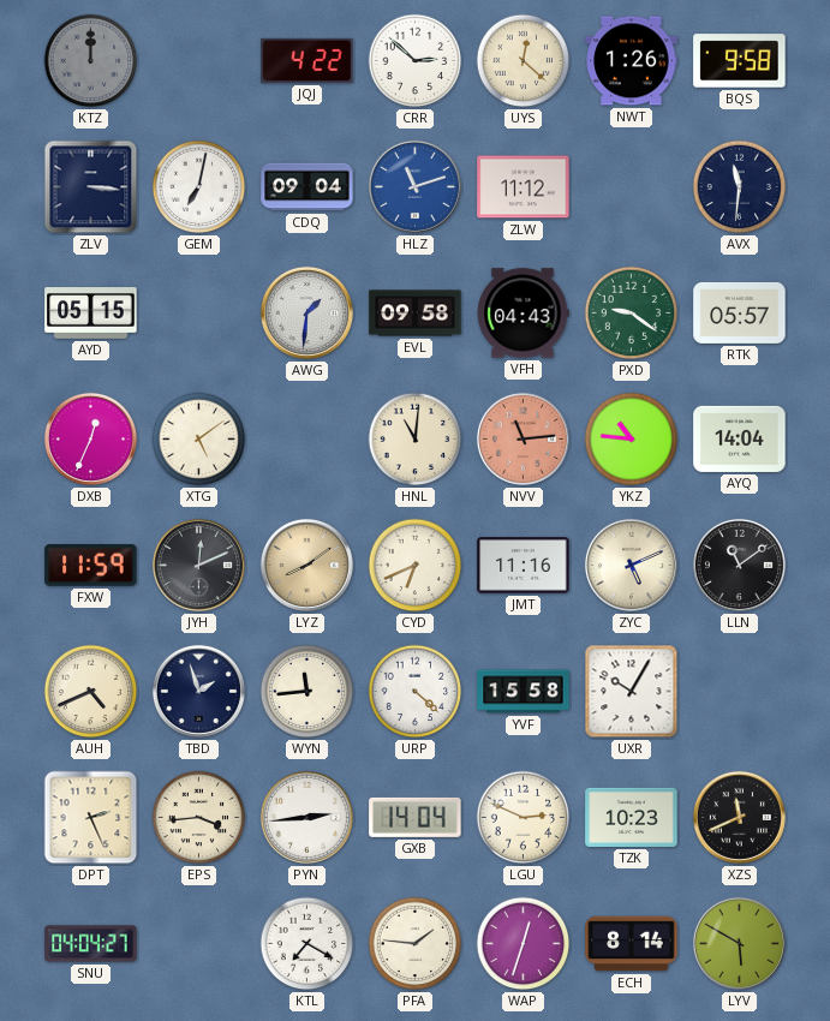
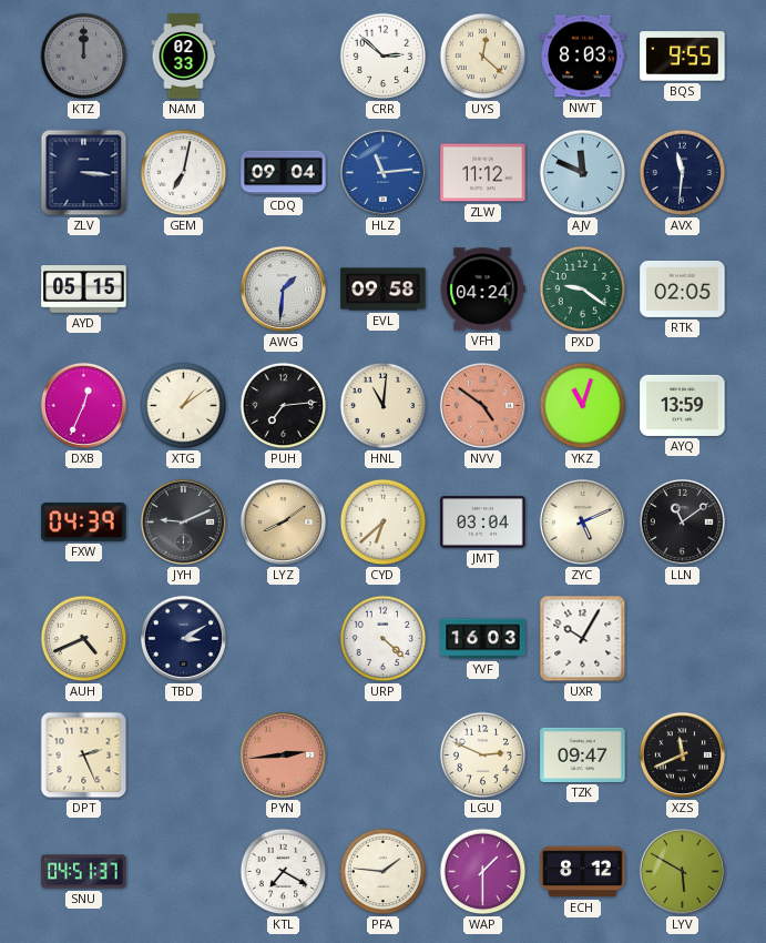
NAM: none -> 02:33
JQJ: 4:22 -> none
NWT: 1:26 -> 8:03
BQS: 9:58 -> 9:55
HLZ: 11:12 -> 11:14
AJV: none -> 11:49
VFH: 04:43 -> 04:24
RTK: 05:57 -> 02:05
XTG: 5:09 -> 1:09
PUH: none -> 7:14
NVV: 11:14 -> 4:51
YKZ: 10:46 -> 11:03
AYQ: 14:04 -> 13:59
FXW: 11:59 -> 04:39
JYH: 12:11 -> 9:11
CYD: 6:41 -> 6:38
JMT: 11:16 -> 03:04
TBD: 1:57 -> 3:10
WYN: 11:44 -> none
YVF: 15:58 -> 16:03
EPS: 3:44 -> none
PYN dial: white -> salmon
GXB: 14:04 -> none
TZK: 10:23 -> 09:47
SNU: 04:04 -> 04:51
WAP: 12:33 -> 1:30
ECH: 8:14 -> 8:12
